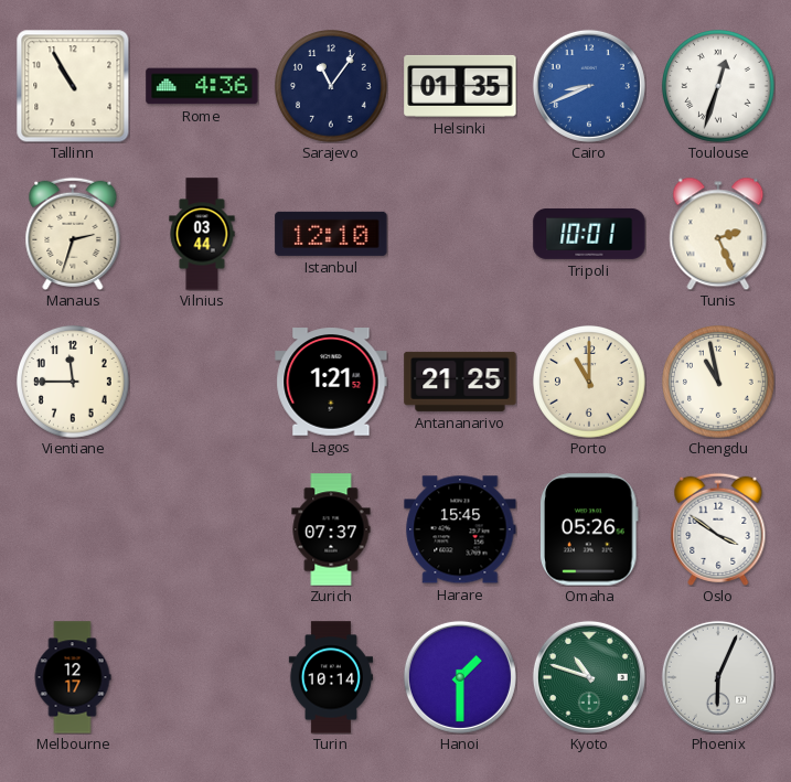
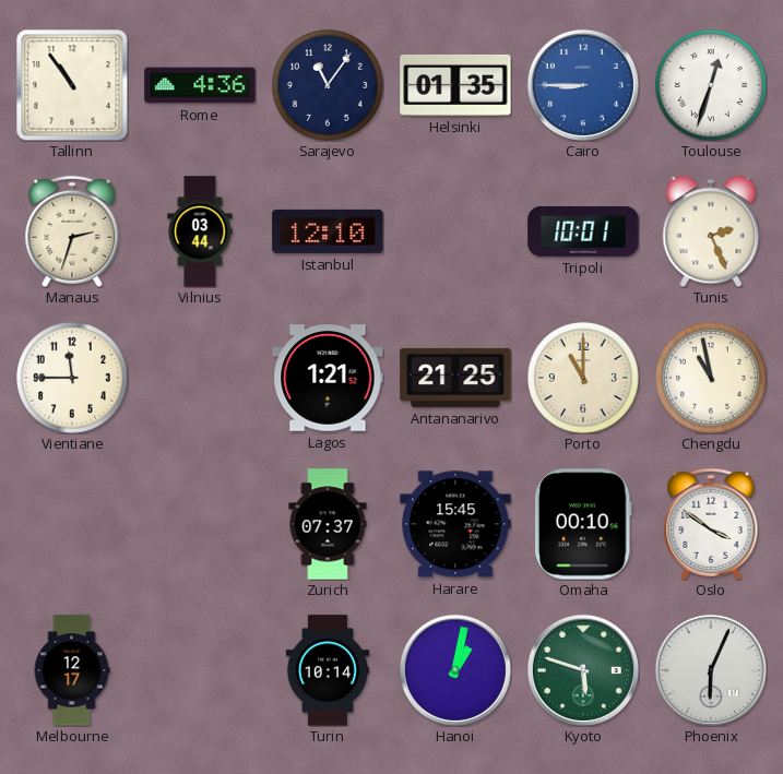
Tallinn: 10:55 -> 10:54
Cairo: 8:41 -> 8:45
Omaha: 05:26 -> 00:10
Hanoi: 1:30 -> 1:02
Kyoto: 10:48 -> 5:48
